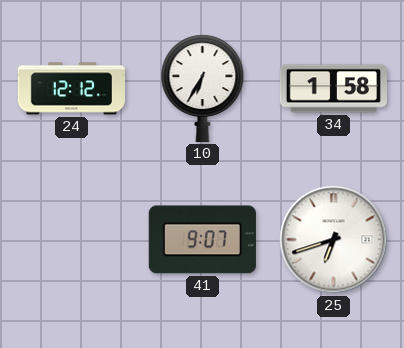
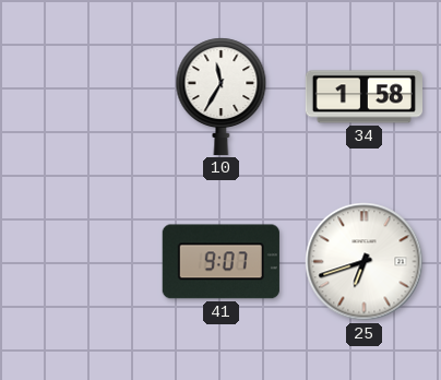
24: 12:12 -> none
10: 6:35 -> 11:35
